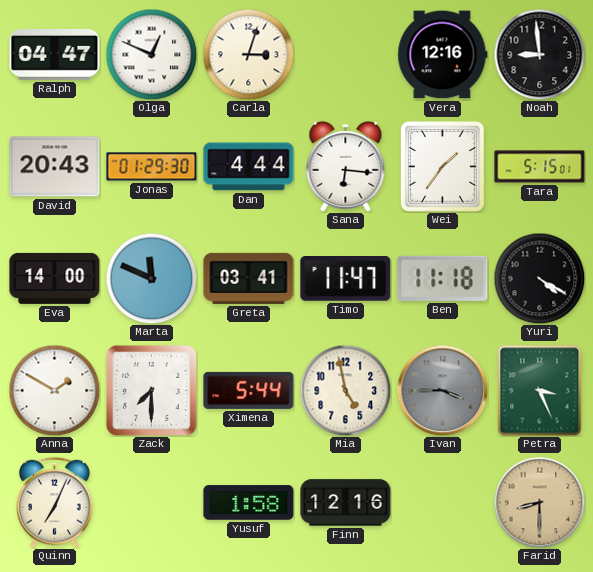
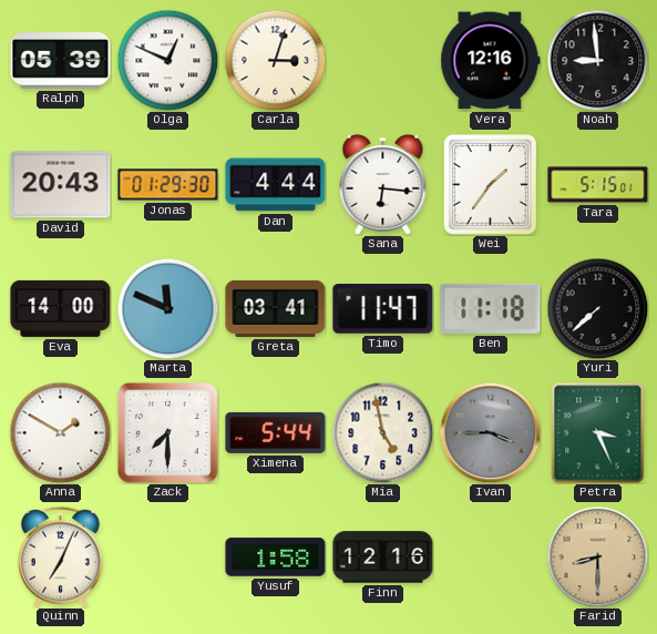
Ralph: 04:47 -> 05:39
Yuri: 4:20 -> 7:38
